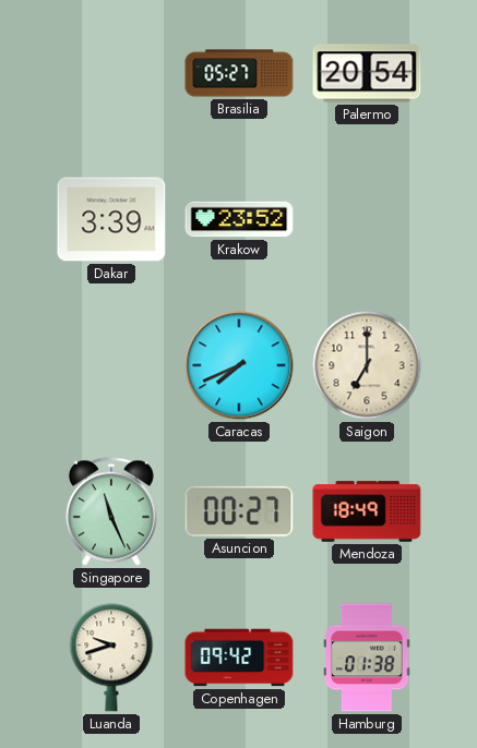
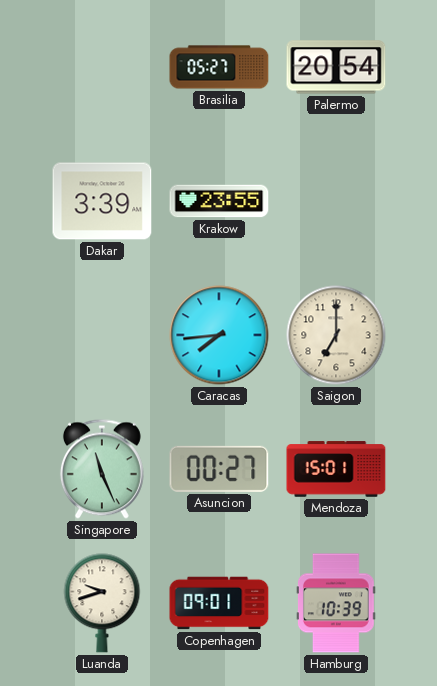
Krakow: 23:52 -> 23:55
Caracas: 7:41 -> 7:44
Mendoza: 18:49 -> 15:01
Copenhagen: 09:42 -> 09:01
Hamburg: 01:38 -> 10:39
